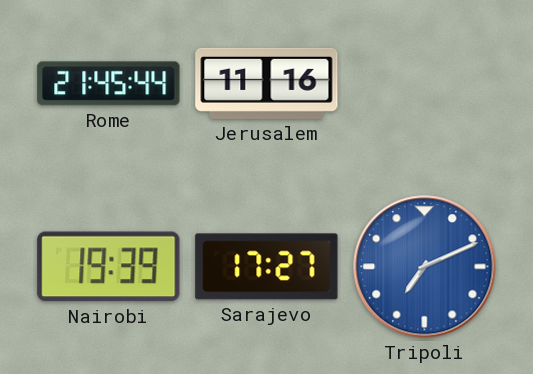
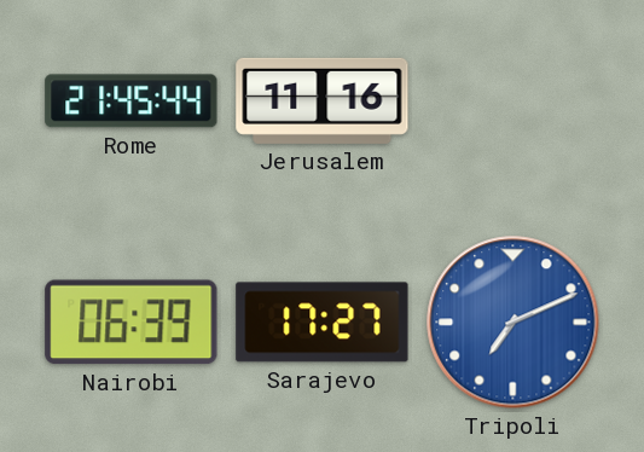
Nairobi: 19:39 -> 06:39
